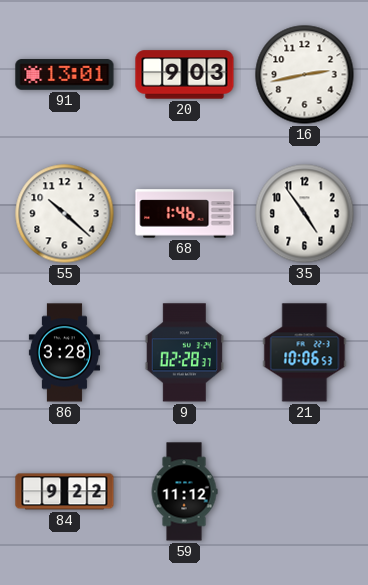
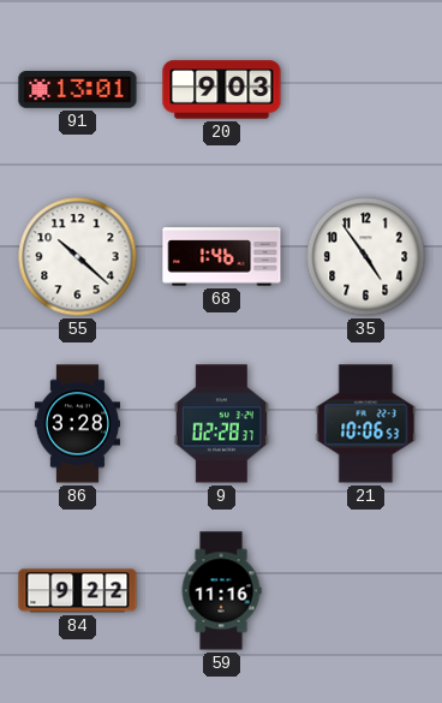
16: 2:43 -> none
59: 11:12 -> 11:16
